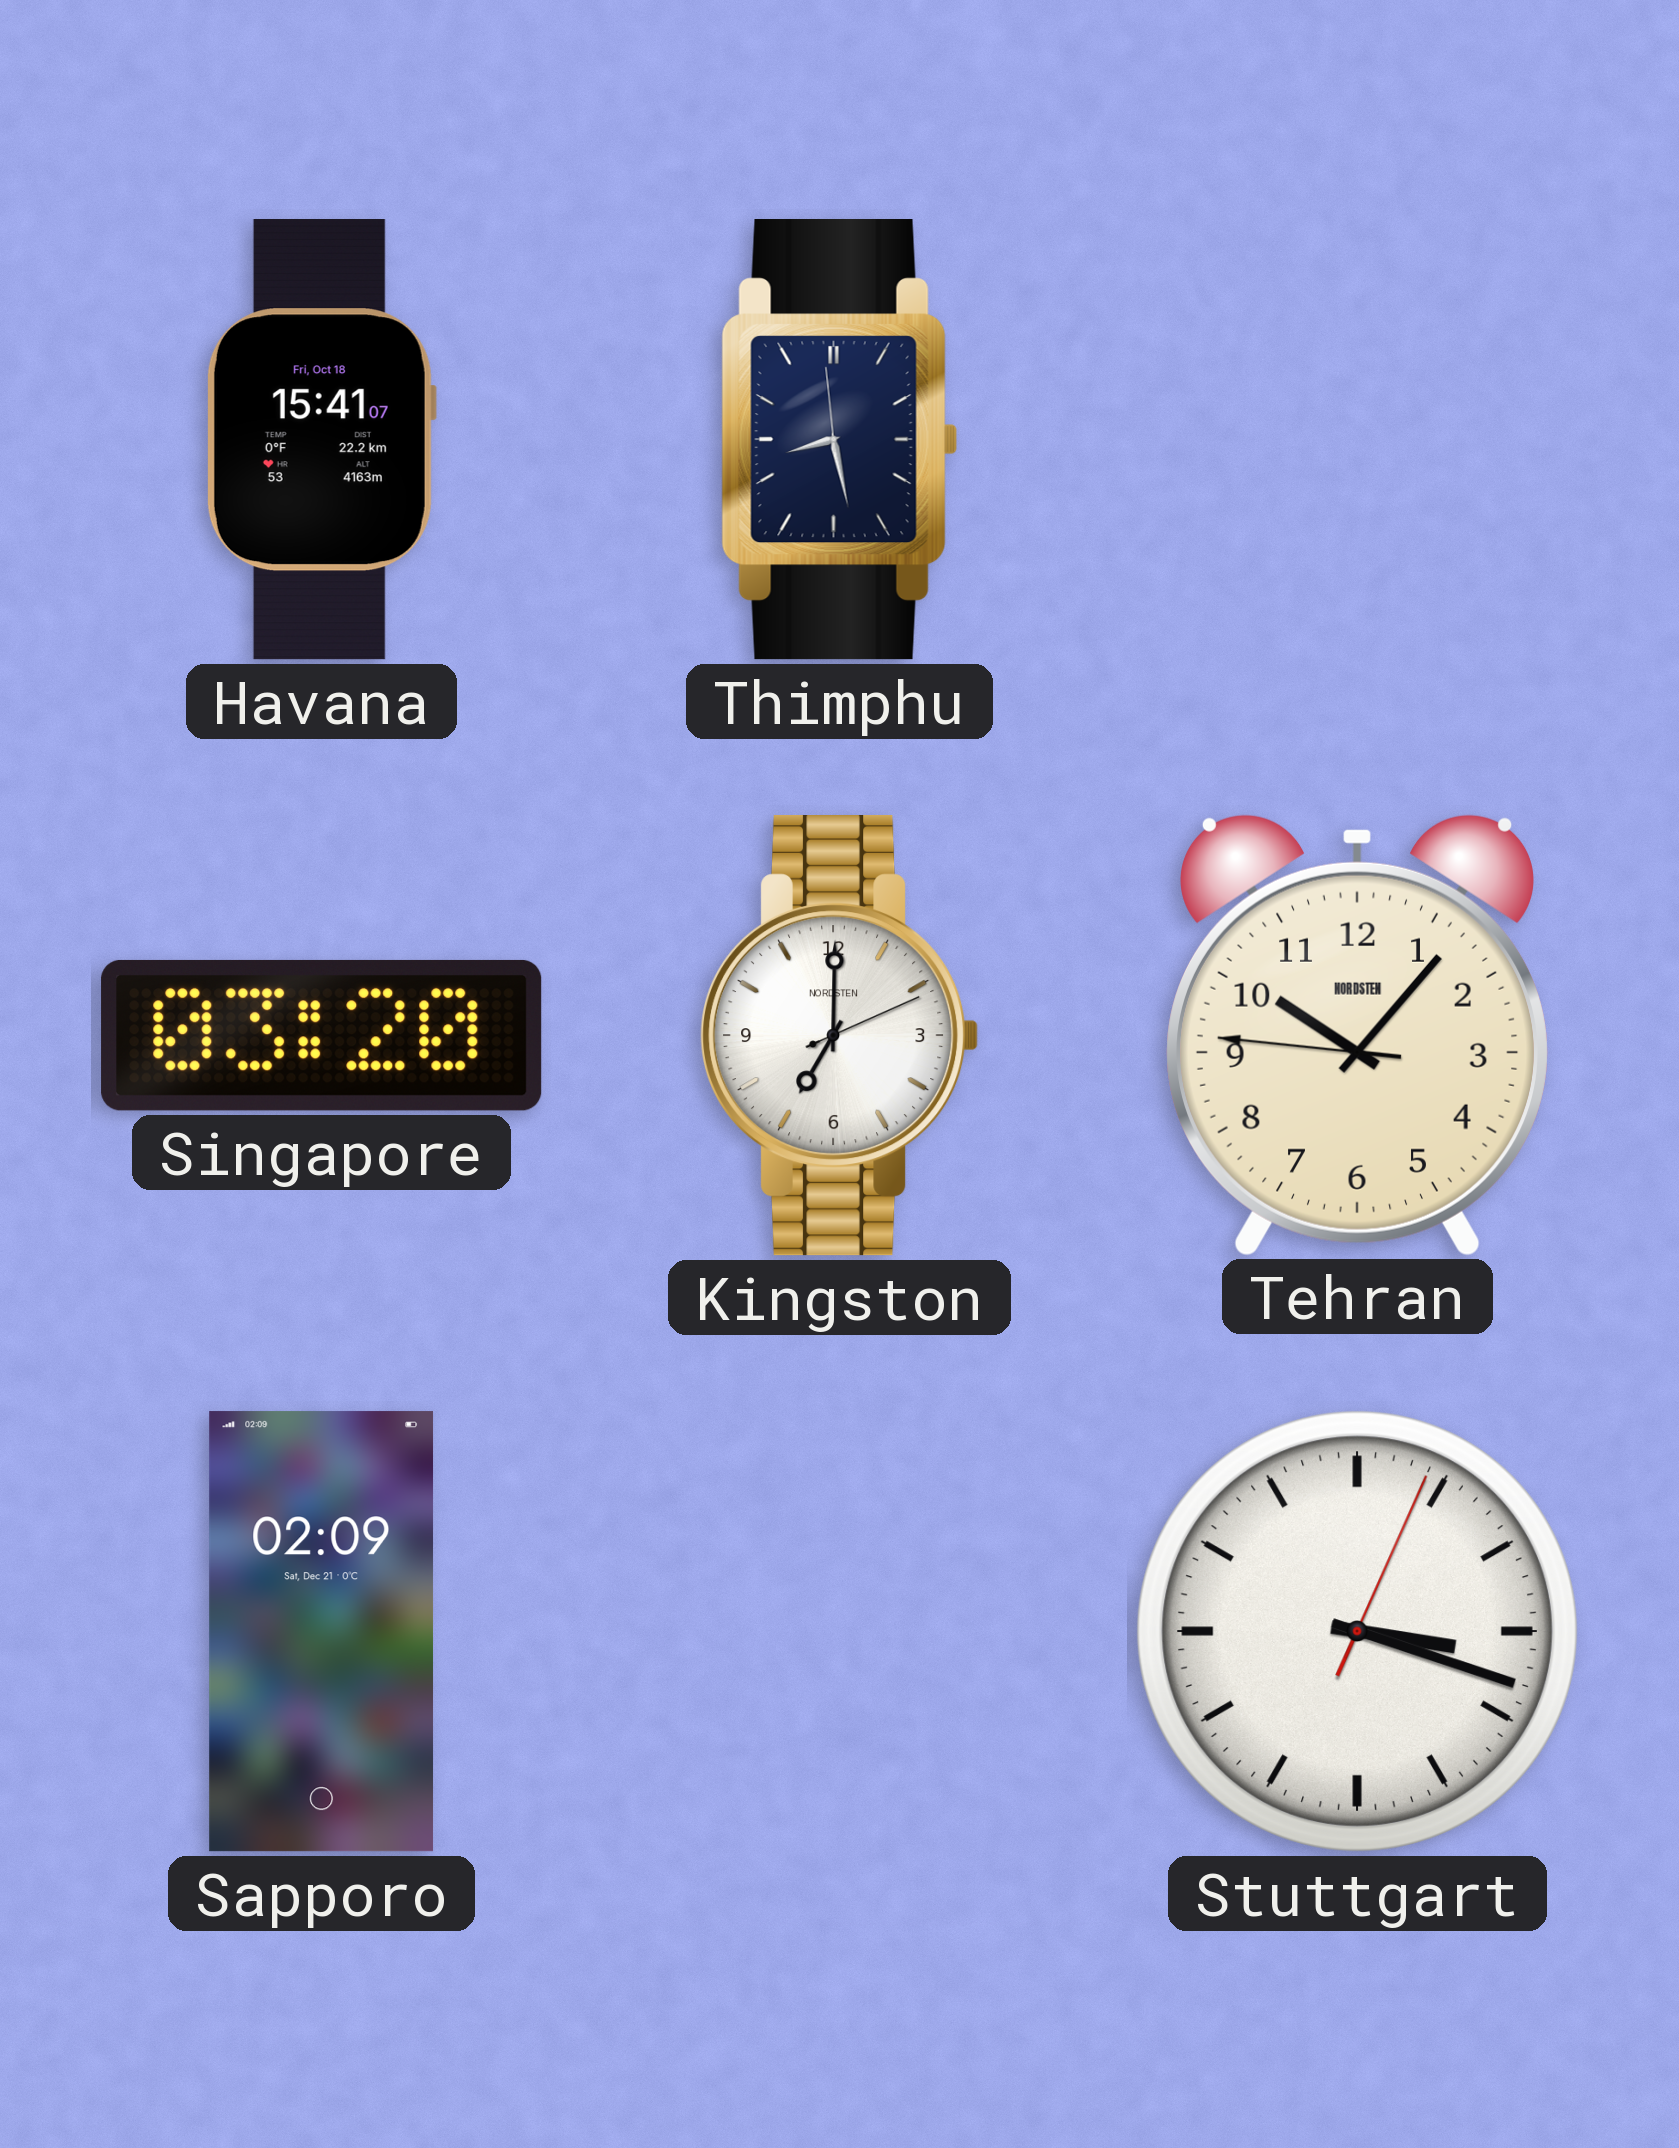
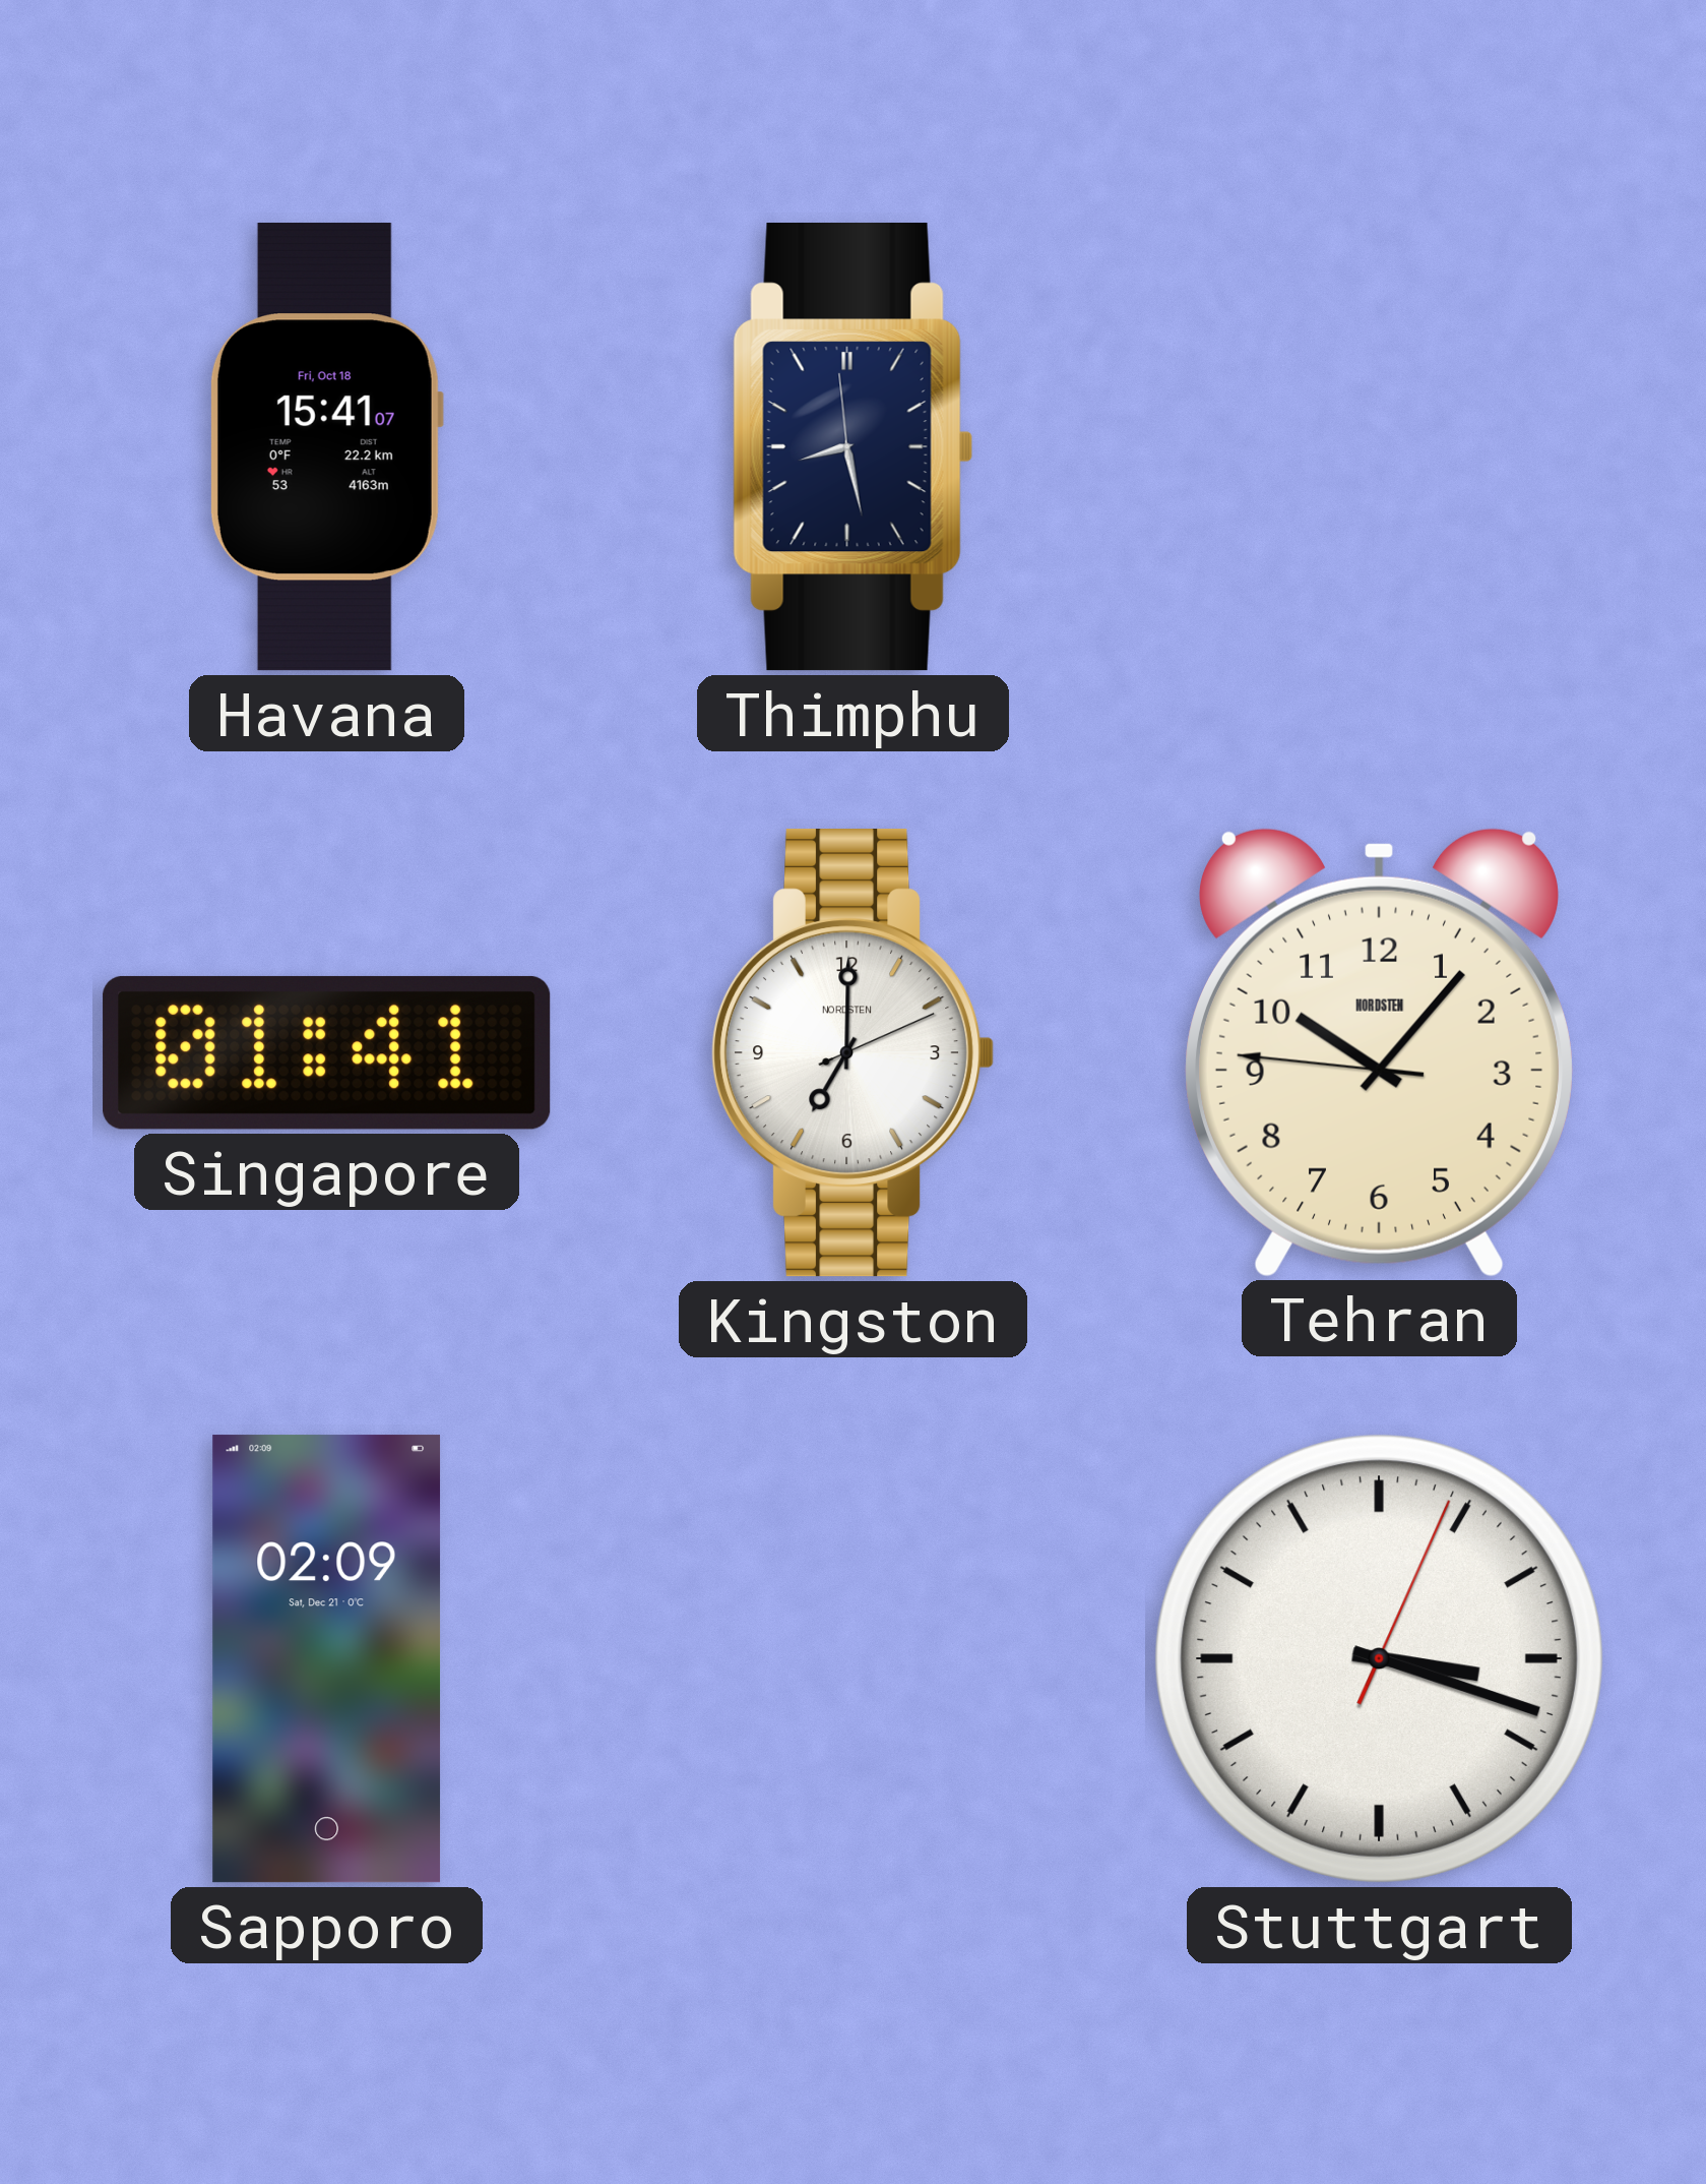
Singapore: 03:20 -> 01:41
